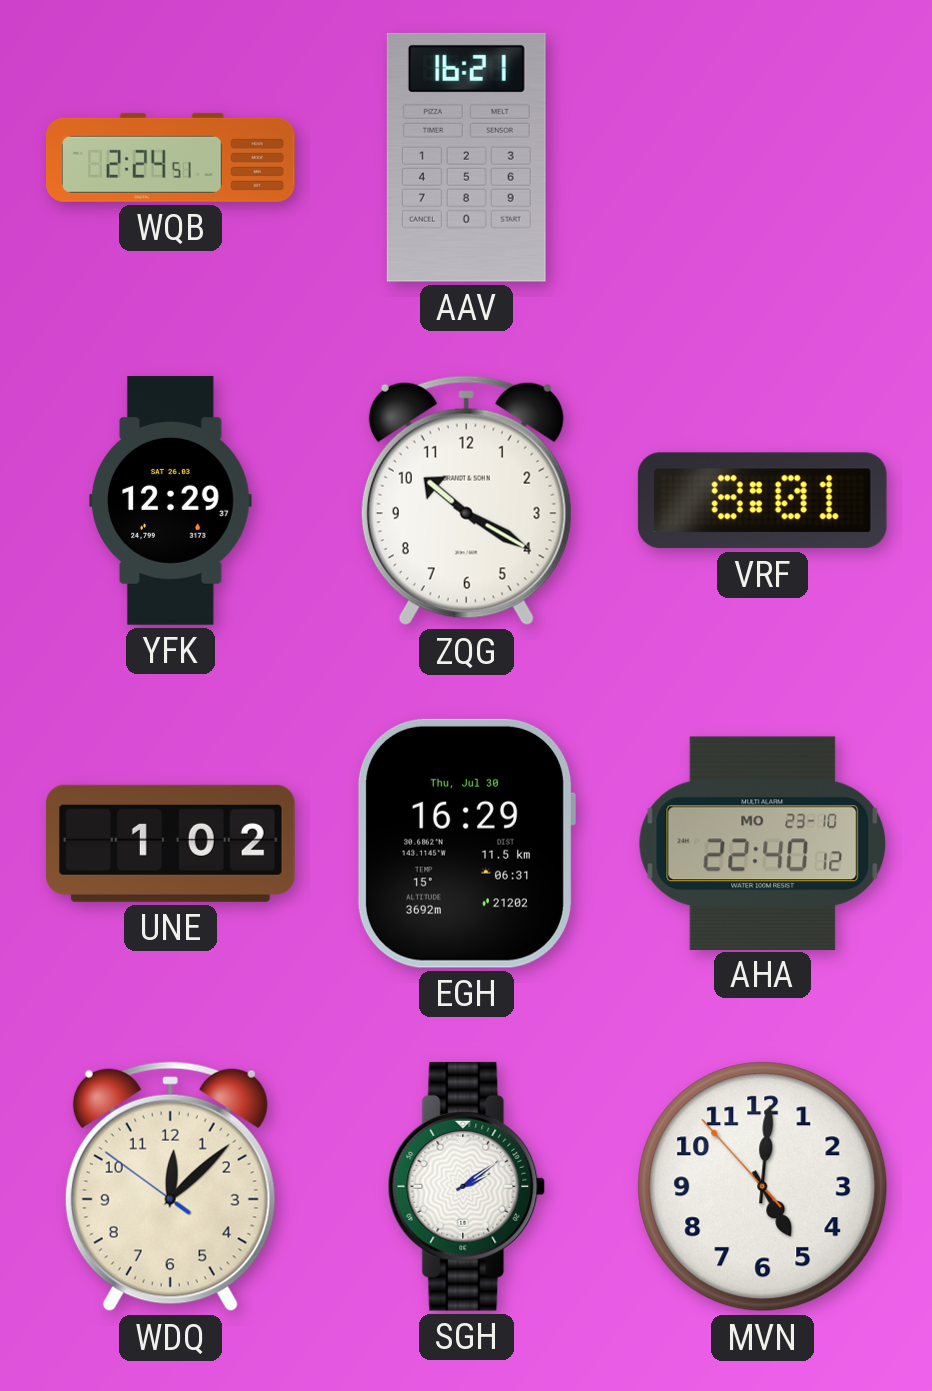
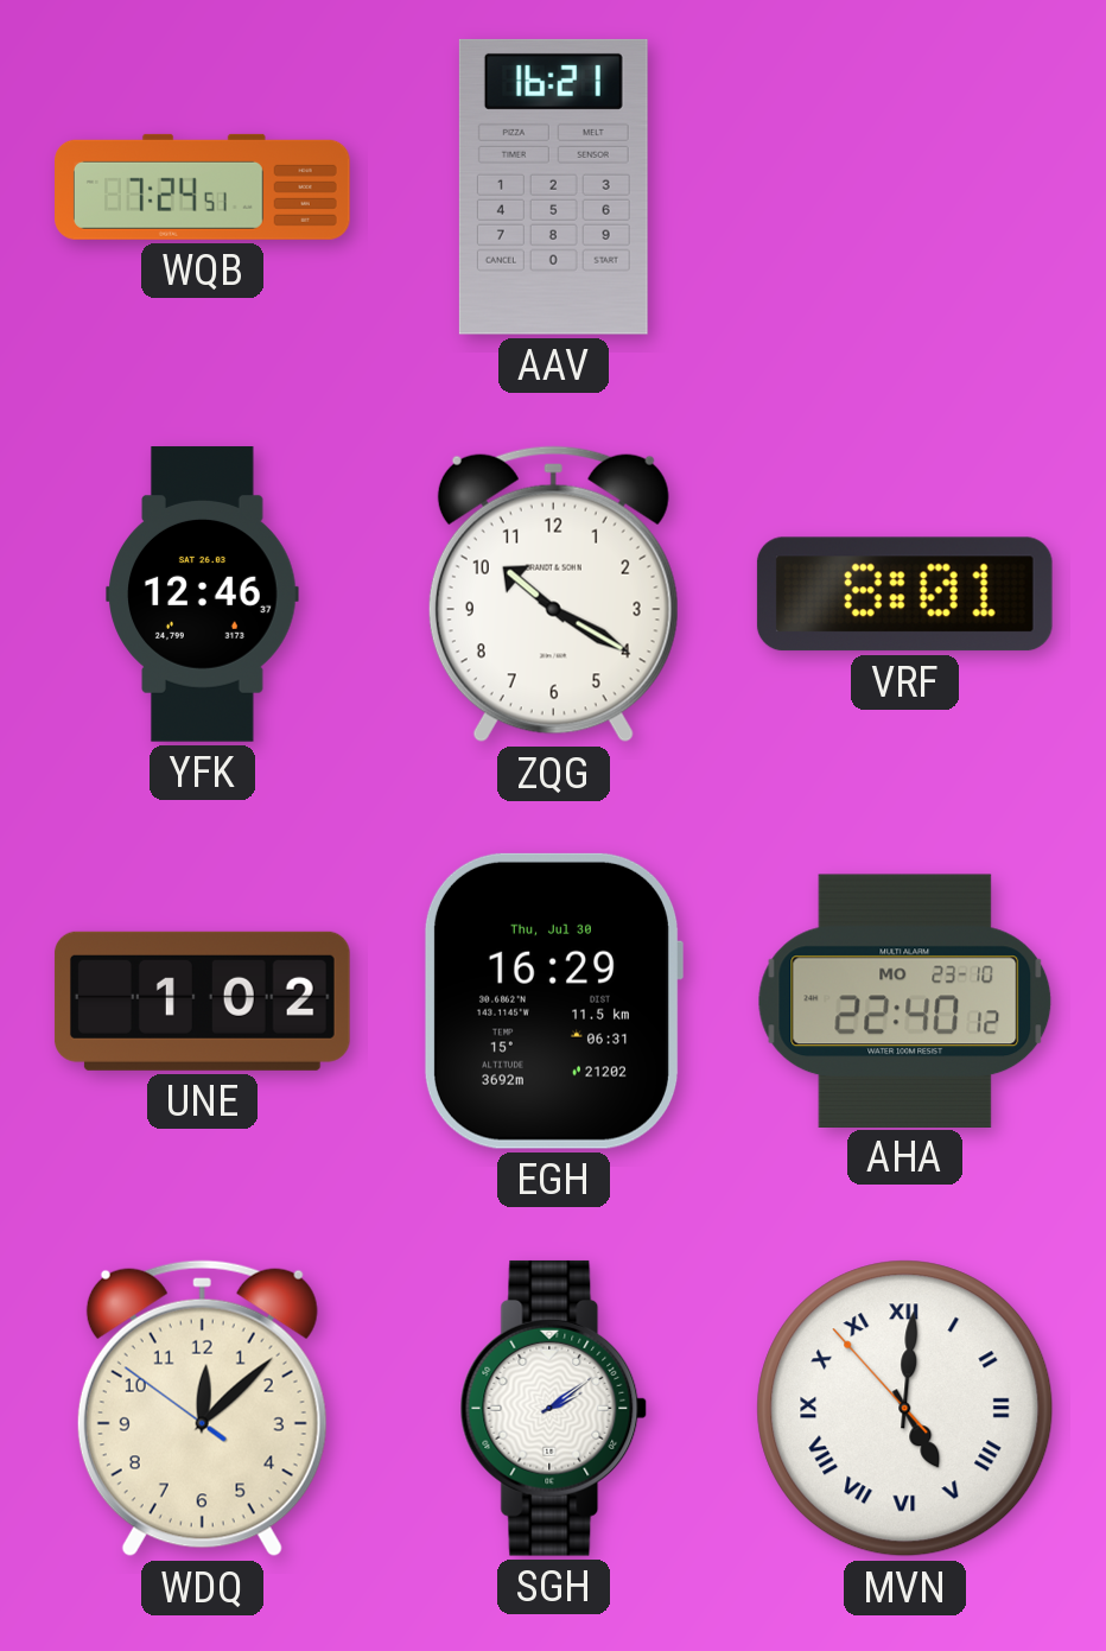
WQB: 2:24 -> 7:24
YFK: 12:29 -> 12:46
MVN numerals: Arabic -> Roman
